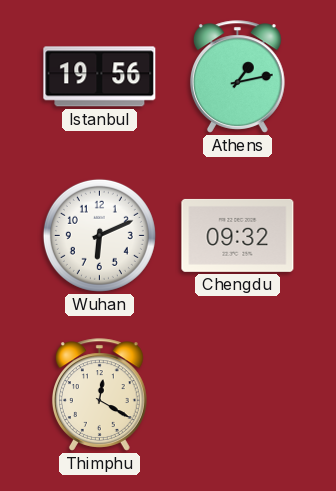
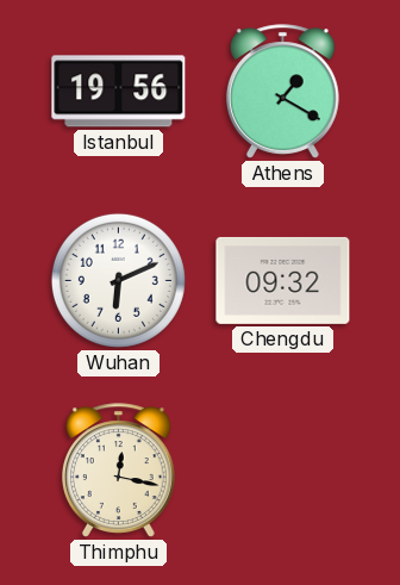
Athens: 1:13 -> 1:20
Thimphu: 12:20 -> 12:17
